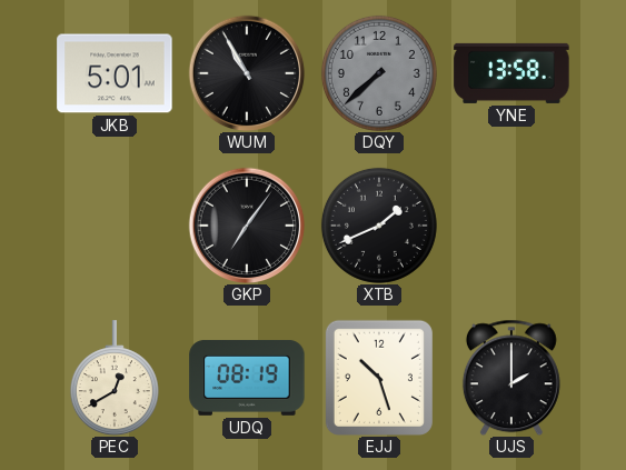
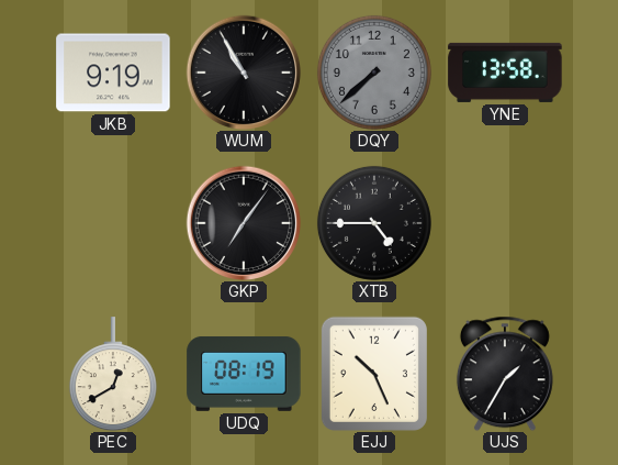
JKB: 5:01 -> 9:19
XTB: 1:41 -> 4:45
EJJ: 10:27 -> 10:26
UJS: 2:00 -> 1:35
